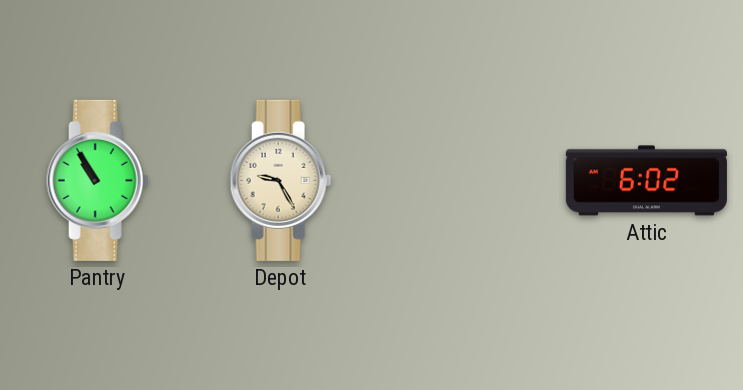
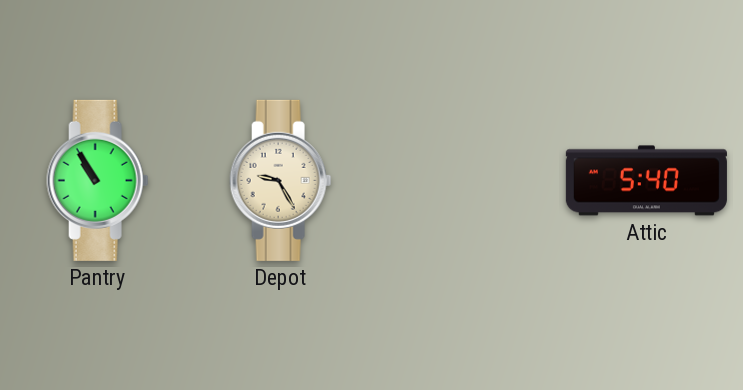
Attic: 6:02 -> 5:40
